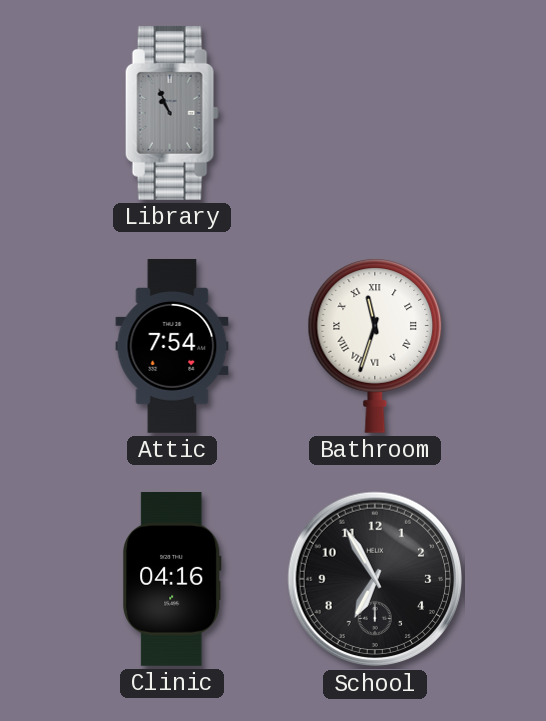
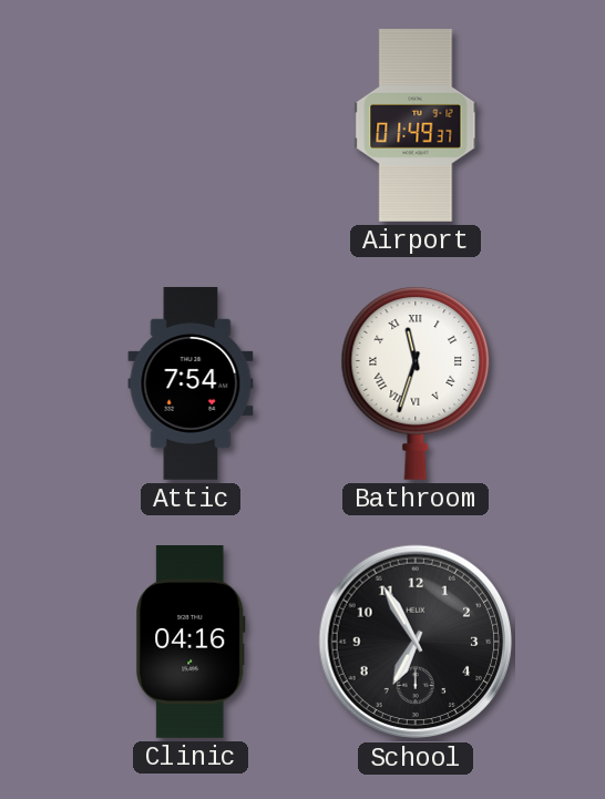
Library: 10:56 -> none
Airport: none -> 01:49
